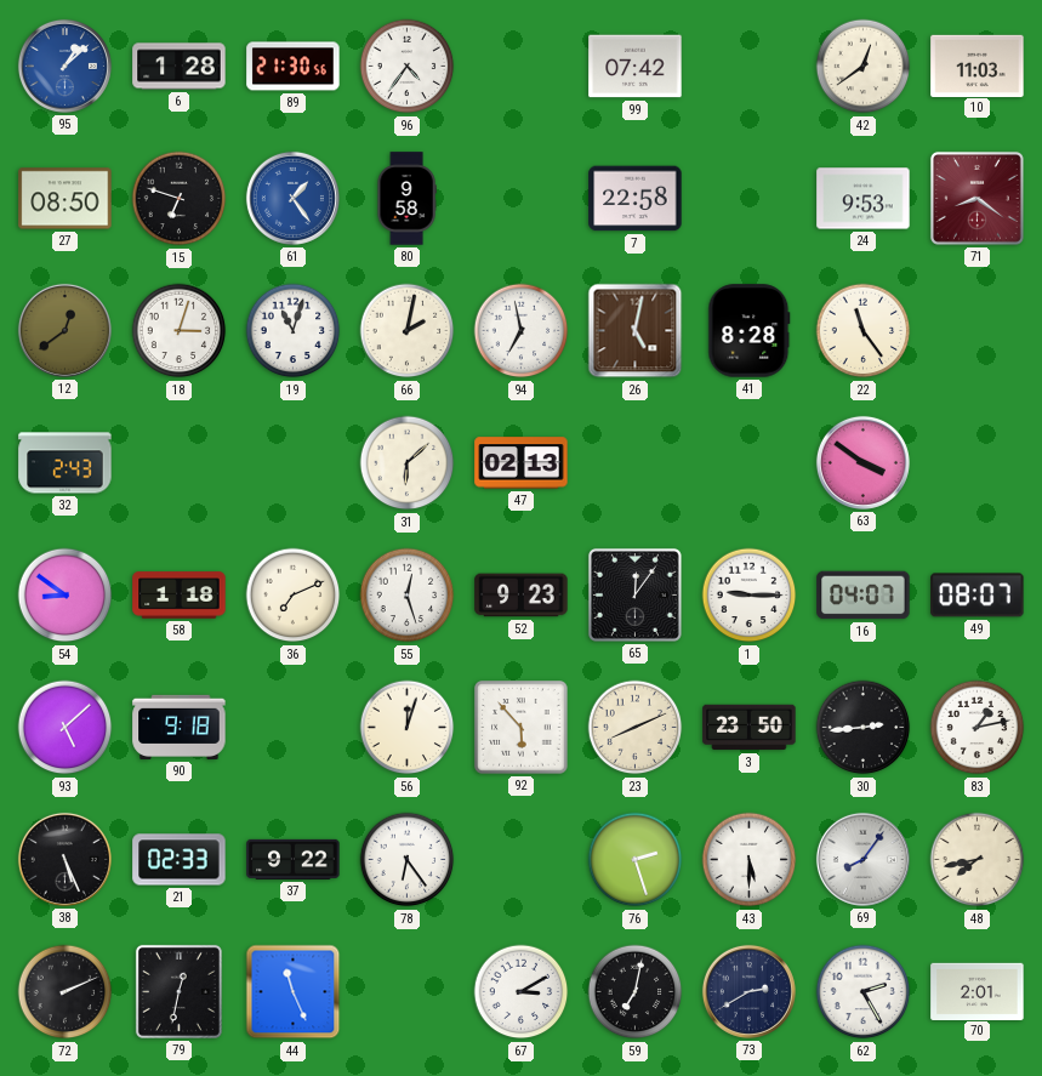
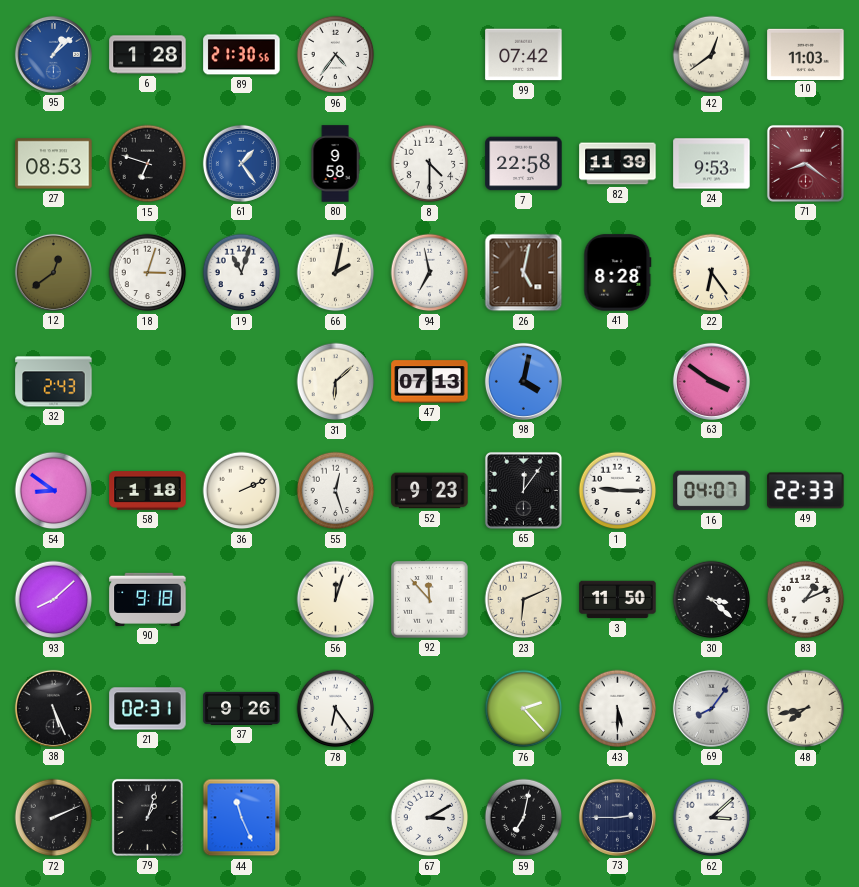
27: 08:50 -> 08:53
8: none -> 4:30
82: none -> 11:39
22: 11:24 -> 6:24
47: 02:13 -> 07:13
98: none -> 4:02
36: 7:11 -> 2:11
49: 08:07 -> 22:33
93: 5:08 -> 8:08
92: 5:53 -> 11:53
23: 8:11 -> 6:11
3: 23:50 -> 11:50
30: 2:44 -> 3:22
83: 1:13 -> 1:11
21: 02:33 -> 02:31
37: 9:22 -> 9:26
76: 2:27 -> 2:23
79: 12:32 -> 1:03
73: 2:40 -> 2:45
62: 2:25 -> 3:08
70: 2:01 -> none
